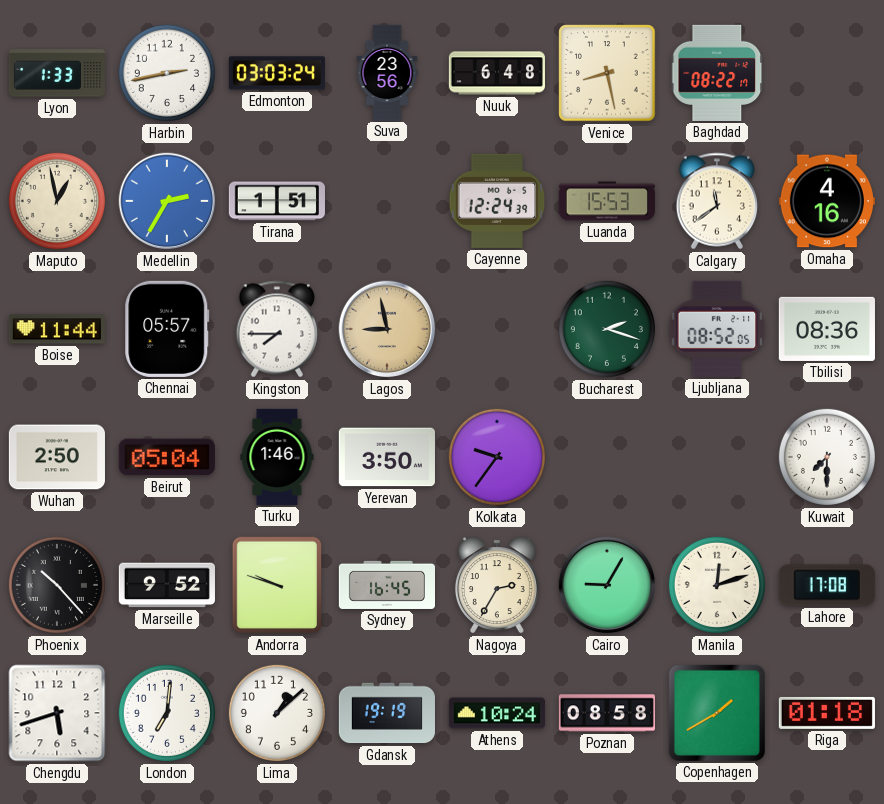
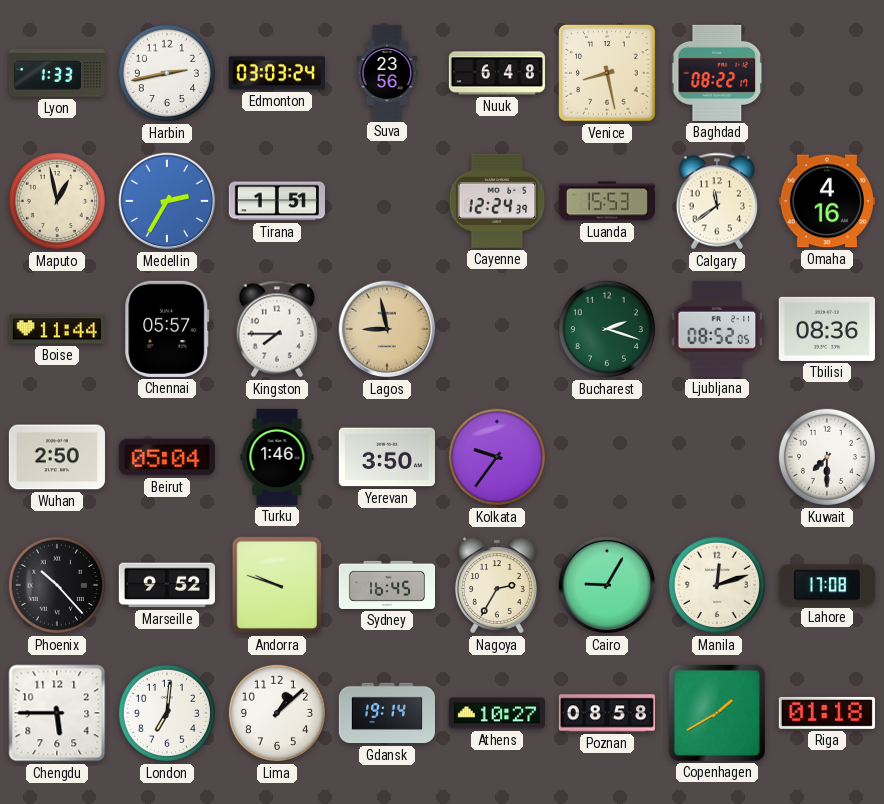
Chengdu: 5:42 -> 5:45
Gdansk: 19:19 -> 19:14
Athens: 10:24 -> 10:27
